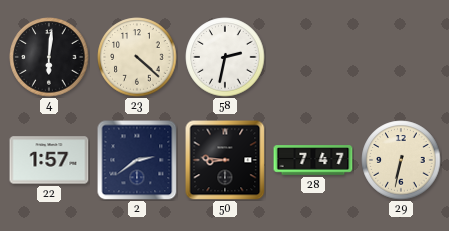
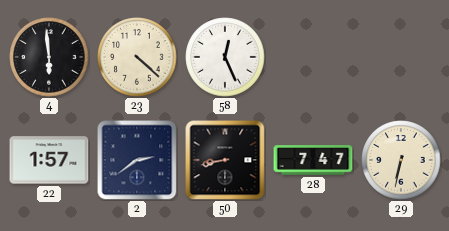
4: 6:01 -> 5:59
58: 2:32 -> 12:26
50: 8:46 -> 8:43
